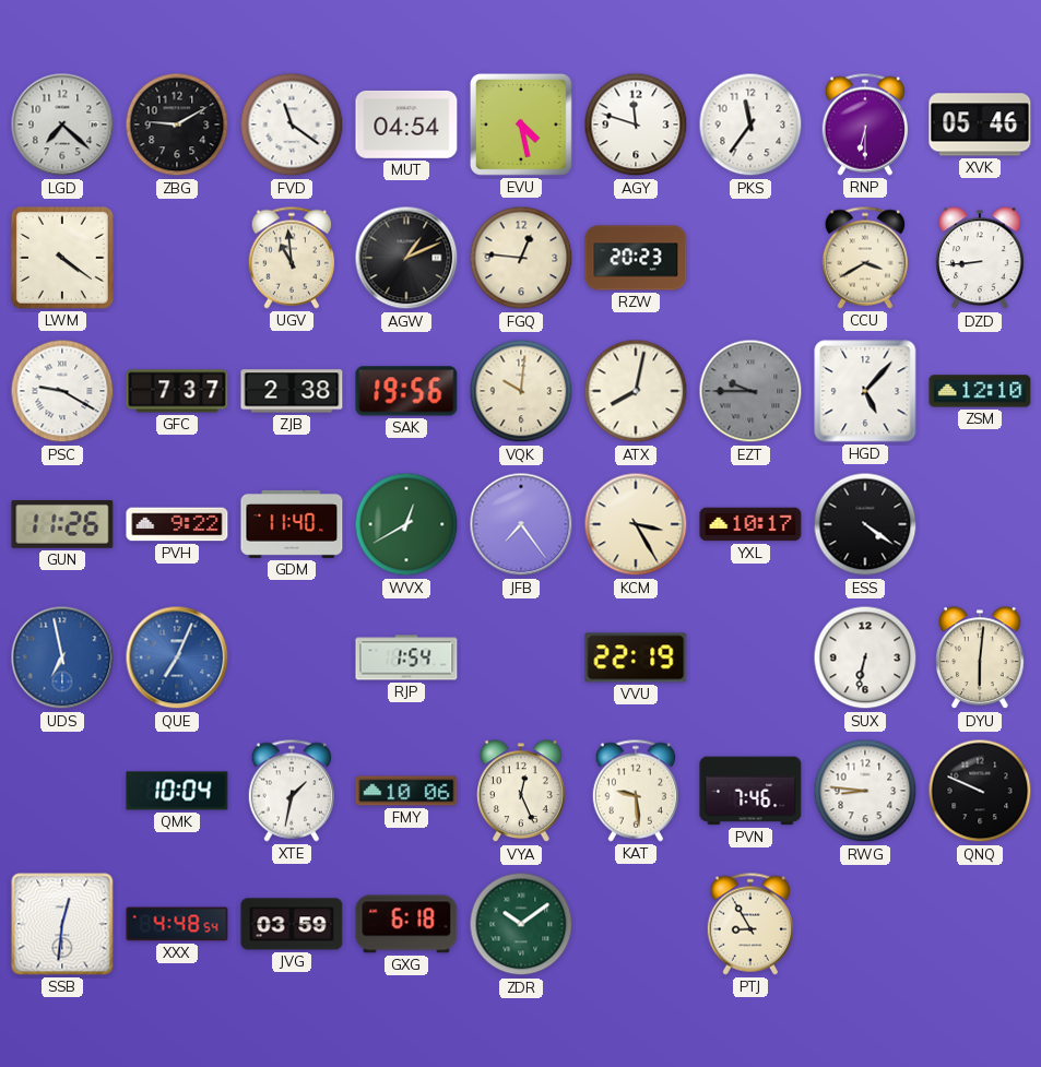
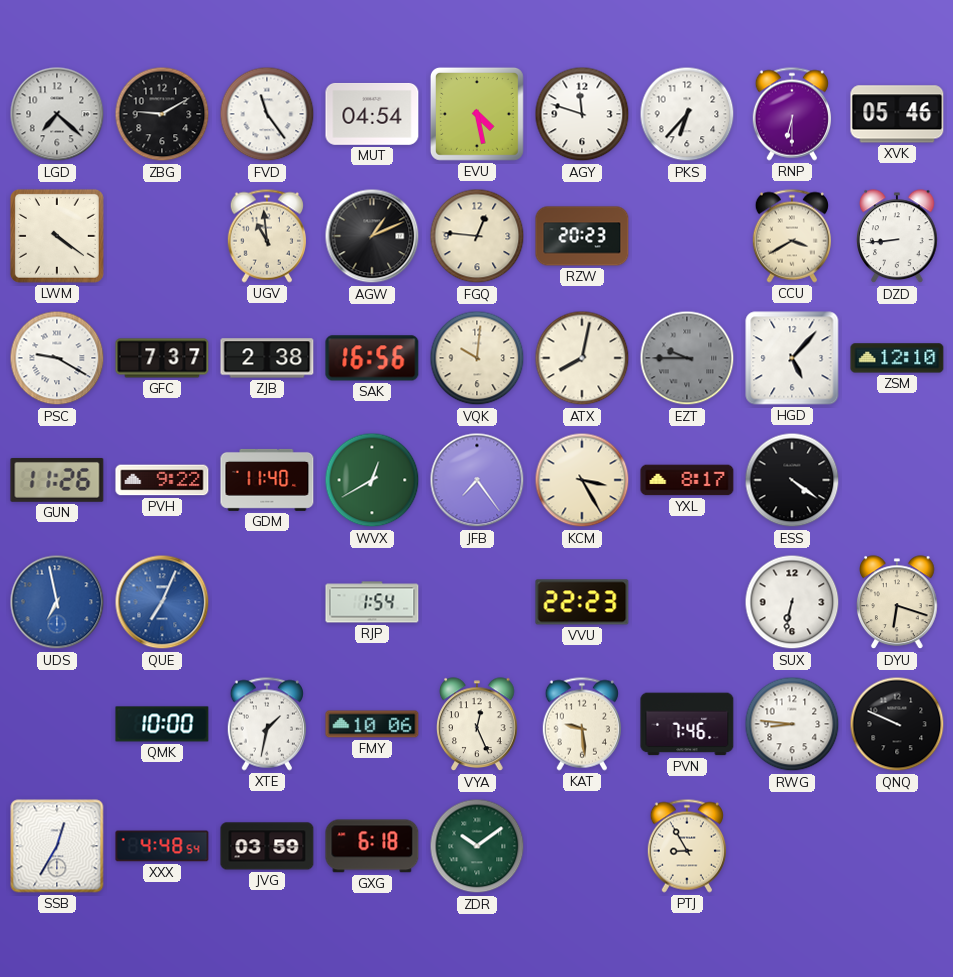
FVD: 11:21 -> 11:24
PKS: 11:36 -> 6:37
SAK: 19:56 -> 16:56
YXL: 10:17 -> 8:17
VVU: 22:19 -> 22:23
DYU: 6:01 -> 6:18
QMK: 10:04 -> 10:00
SSB: 12:31 -> 12:35
